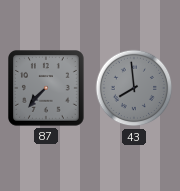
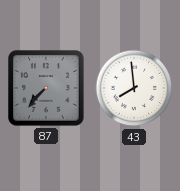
43 dial: grey -> white
